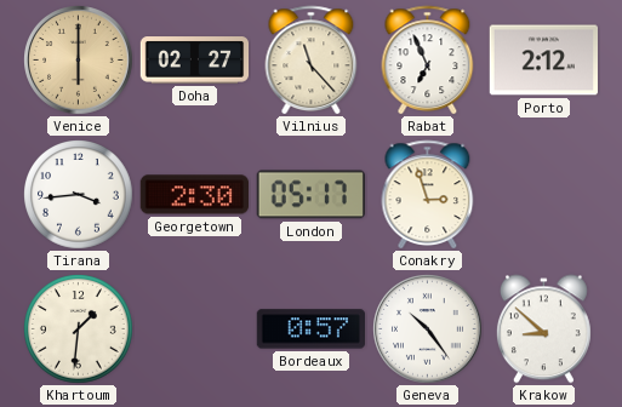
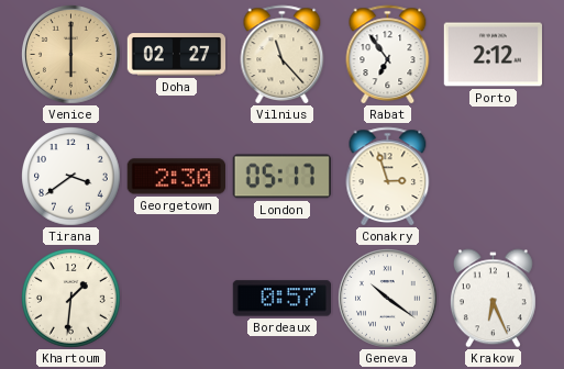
Rabat: 6:56 -> 6:54
Tirana: 3:44 -> 3:39
Geneva: 10:24 -> 10:21
Krakow: 8:52 -> 6:26
